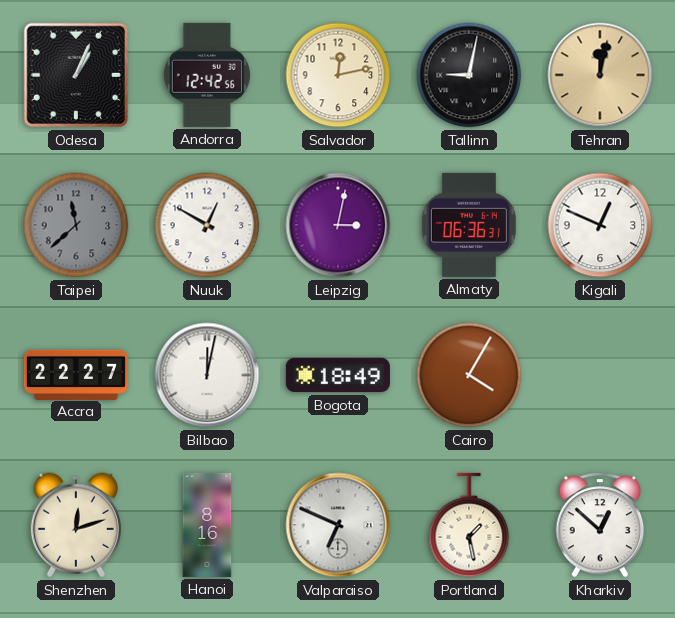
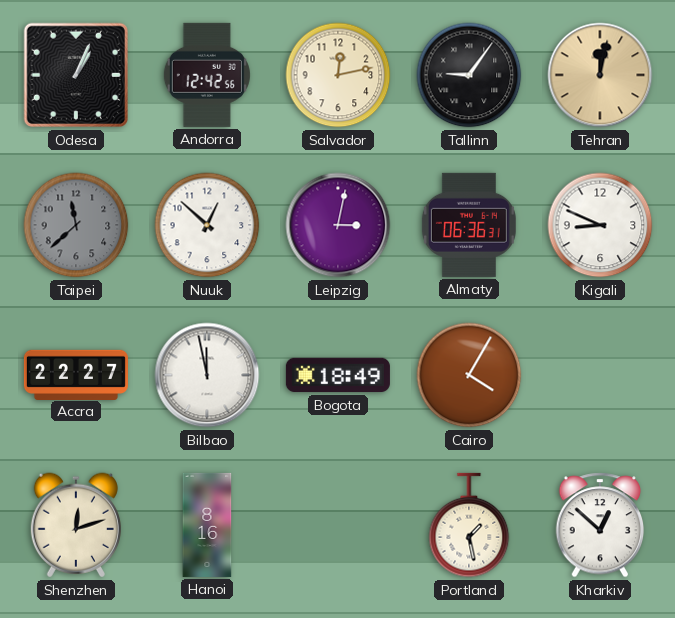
Tallinn: 9:02 -> 9:06
Nuuk: 12:50 -> 12:52
Kigali: 12:49 -> 8:49
Bilbao: 12:02 -> 11:58
Valparaiso: 6:49 -> none
